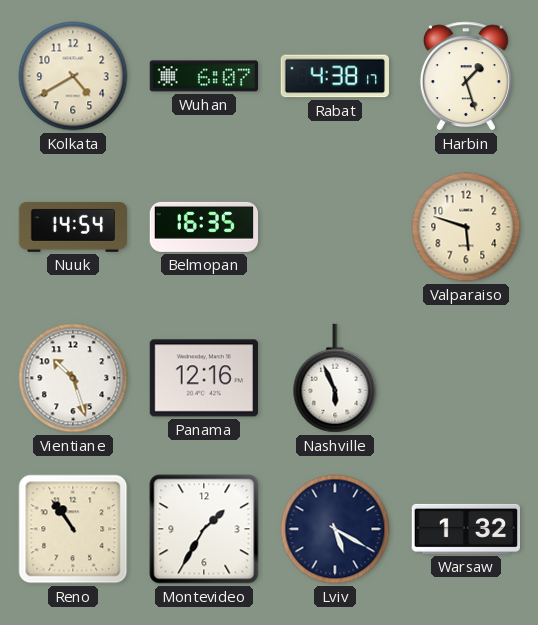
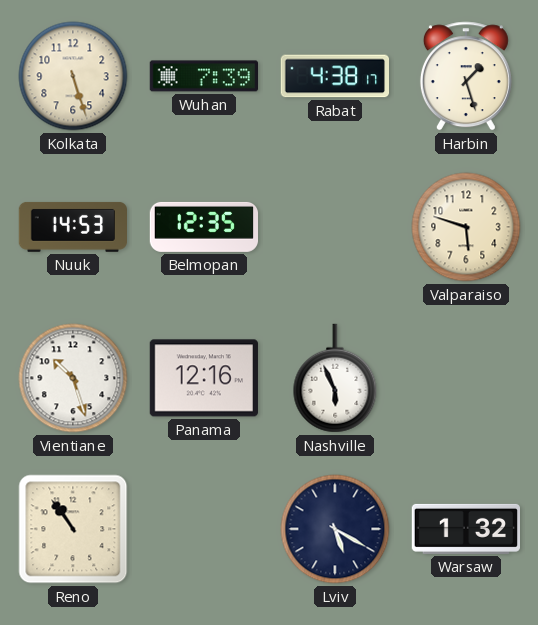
Kolkata: 4:40 -> 5:27
Wuhan: 6:07 -> 7:39
Nuuk: 14:54 -> 14:53
Belmopan: 16:35 -> 12:35
Montevideo: 1:35 -> none
